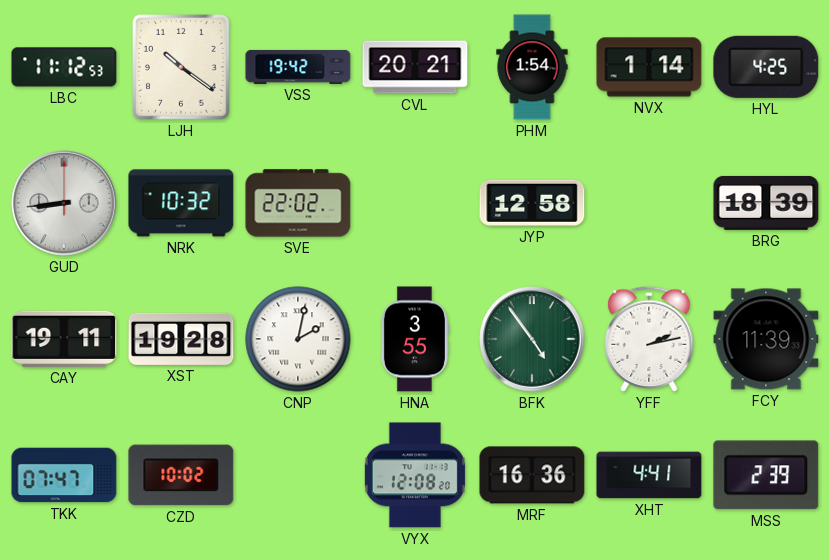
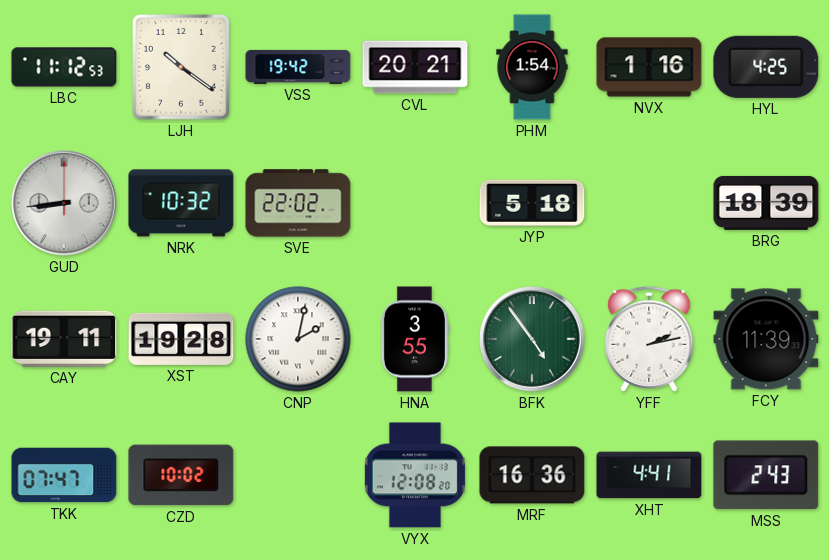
NVX: 1:14 -> 1:16
JYP: 12:58 -> 5:18
MSS: 2:39 -> 2:43
